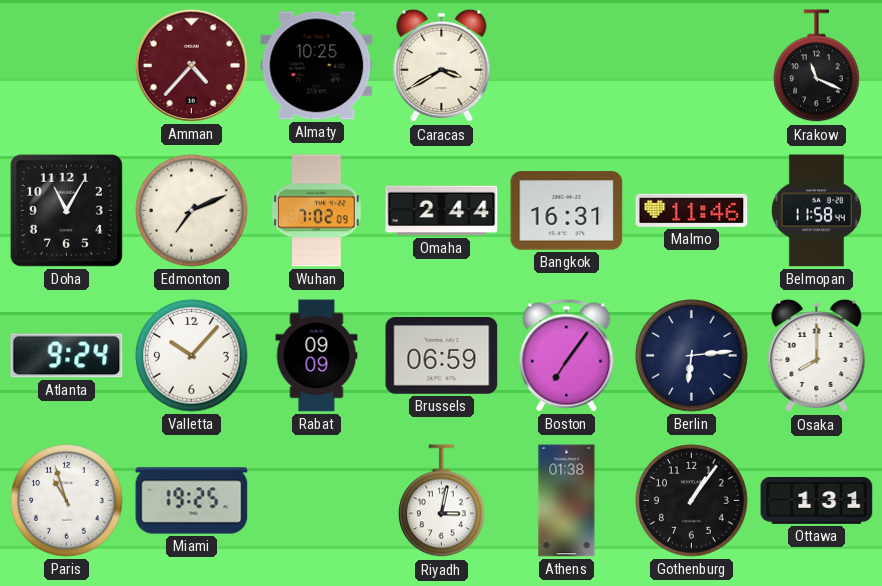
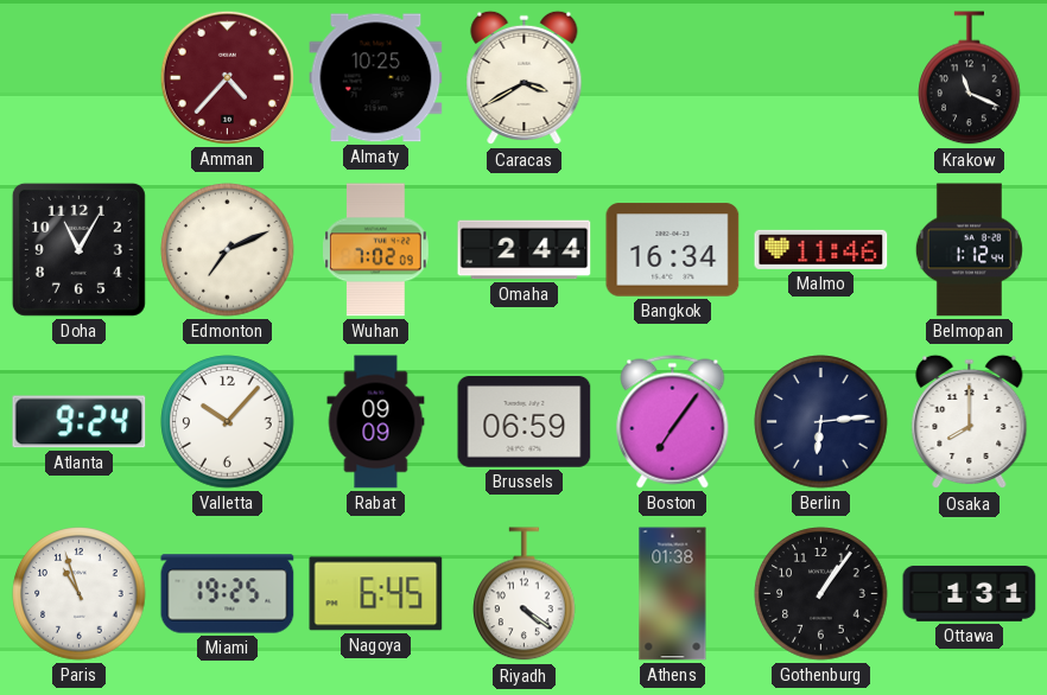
Bangkok: 16:31 -> 16:34
Belmopan: 11:58 -> 1:12
Nagoya: none -> 6:45
Riyadh: 3:02 -> 4:21
